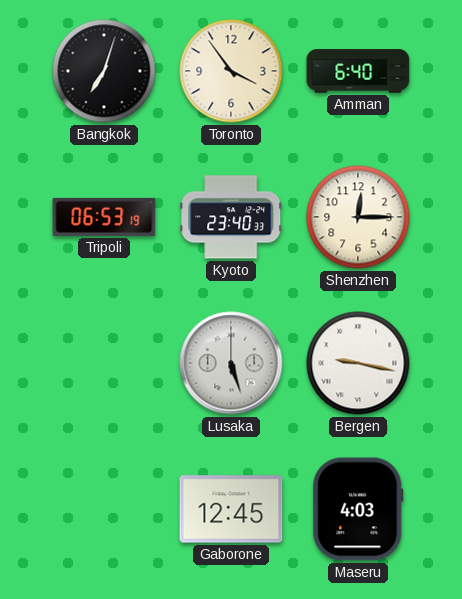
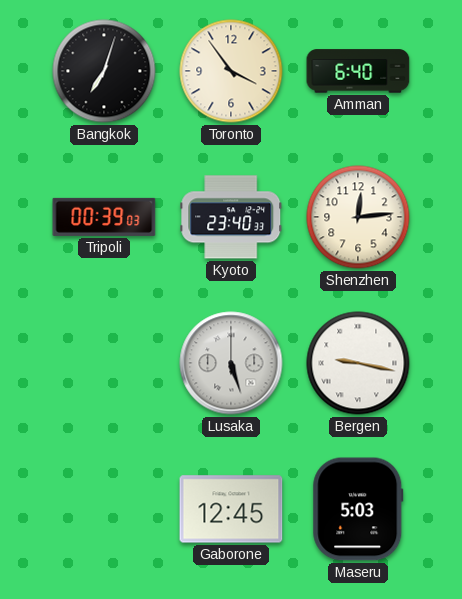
Tripoli: 06:53 -> 00:39
Shenzhen: 12:15 -> 12:14
Maseru: 4:03 -> 5:03
